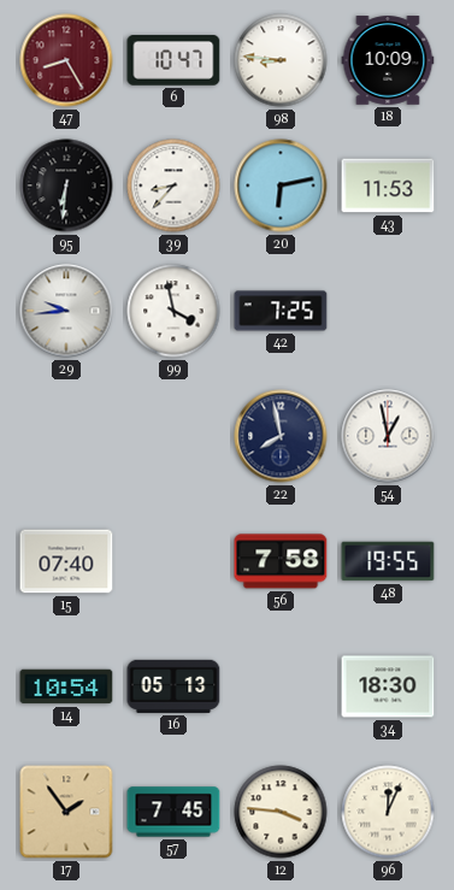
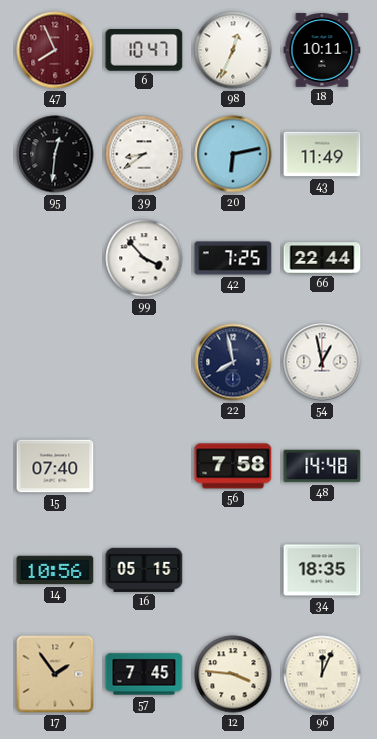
47: 8:25 -> 7:56
98: 8:46 -> 12:34
18: 10:09 -> 10:11
95: 6:31 -> 12:31
39: 8:37 -> 8:39
43: 11:53 -> 11:49
29: 9:44 -> none
99: 3:58 -> 3:53
66: none -> 22:44
48: 19:55 -> 14:48
14: 10:54 -> 10:56
16: 05:13 -> 05:15
34: 18:30 -> 18:35
